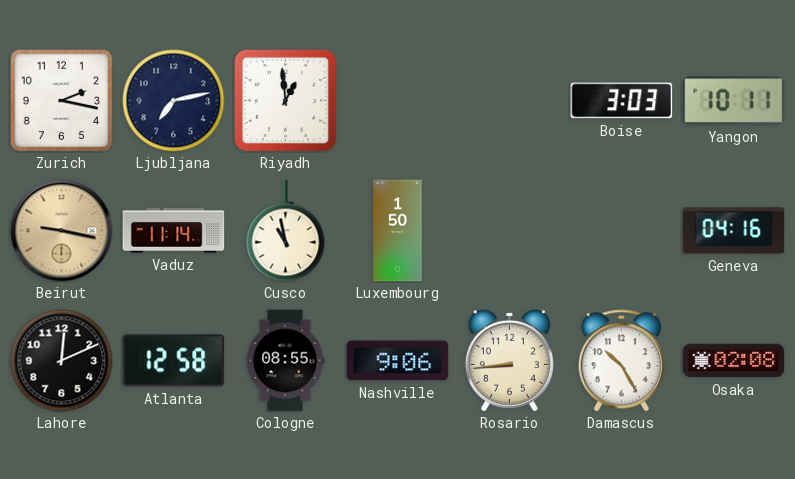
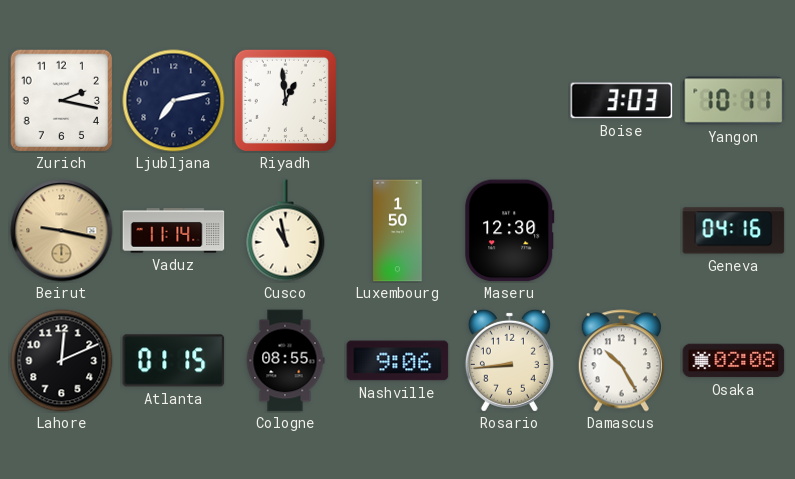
Maseru: none -> 12:30
Atlanta: 12:58 -> 01:15
